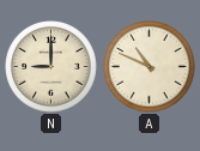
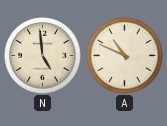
N: 9:00 -> 4:59
